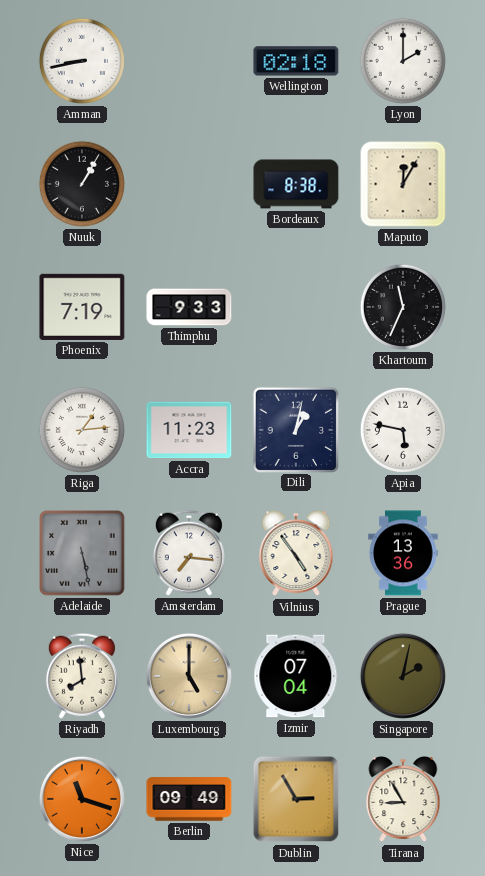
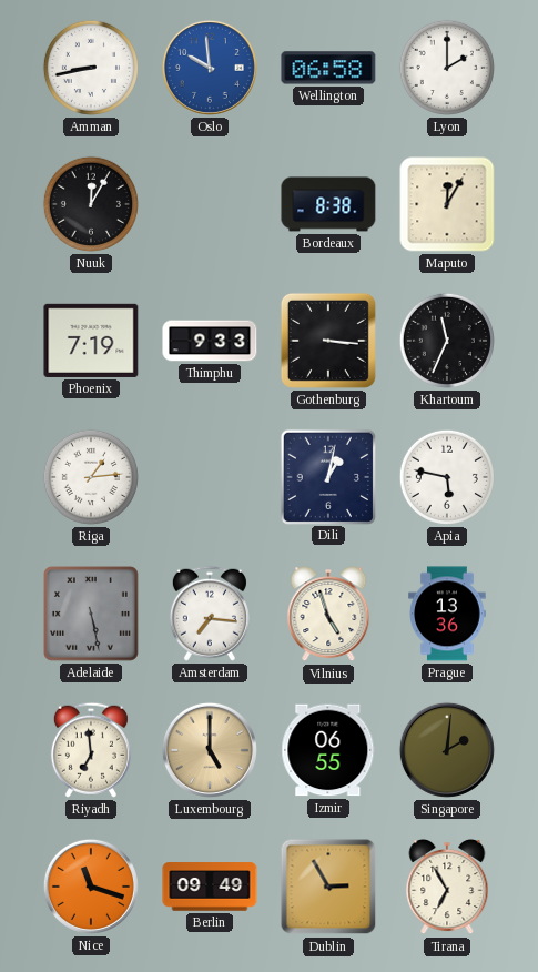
Oslo: none -> 9:59
Wellington: 02:18 -> 06:58
Nuuk: 1:05 -> 12:05
Gothenburg: none -> 3:16
Accra: 11:23 -> none
Vilnius: 4:54 -> 4:57
Riyadh: 7:59 -> 6:59
Izmir: 07:04 -> 06:55
Singapore: 2:02 -> 2:01
Tirana: 8:55 -> 6:55
